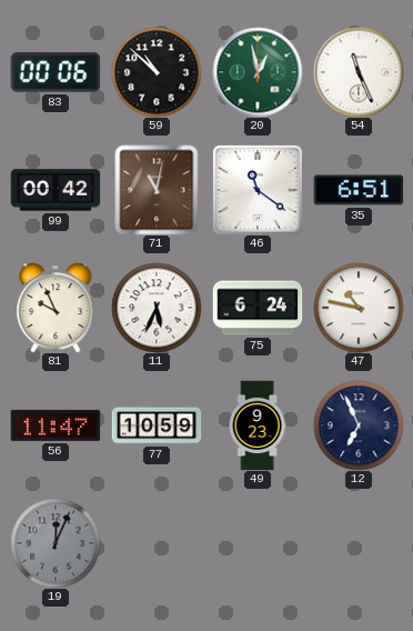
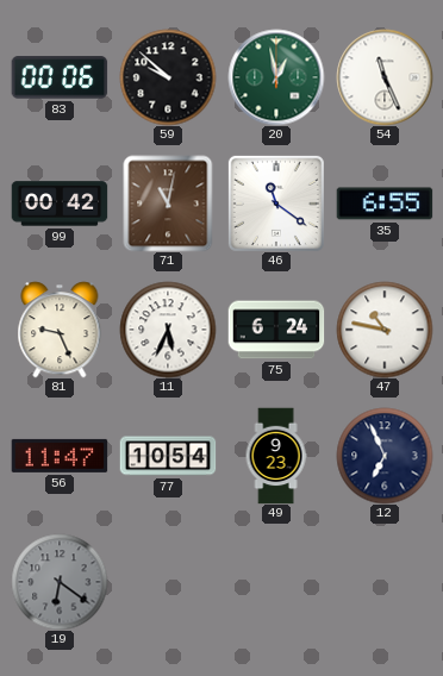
59: 10:52 -> 9:52
35: 6:51 -> 6:55
81: 9:56 -> 9:26
77: 10:59 -> 10:54
19: 12:04 -> 6:21
